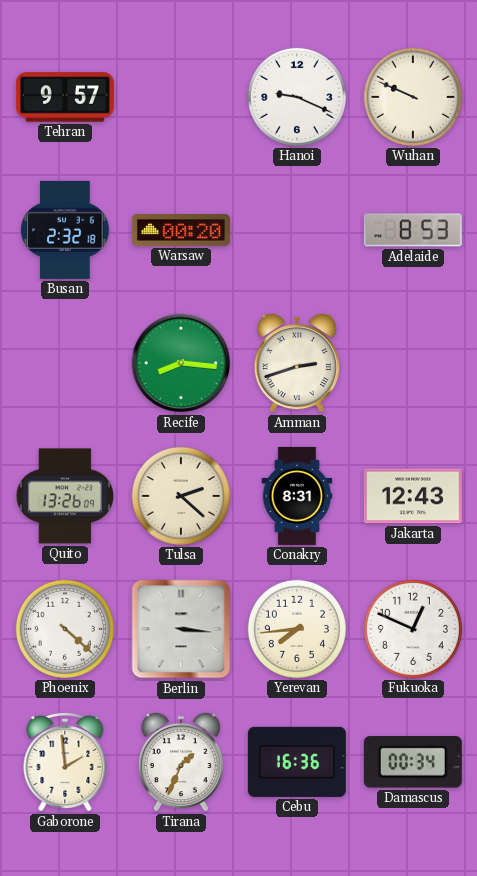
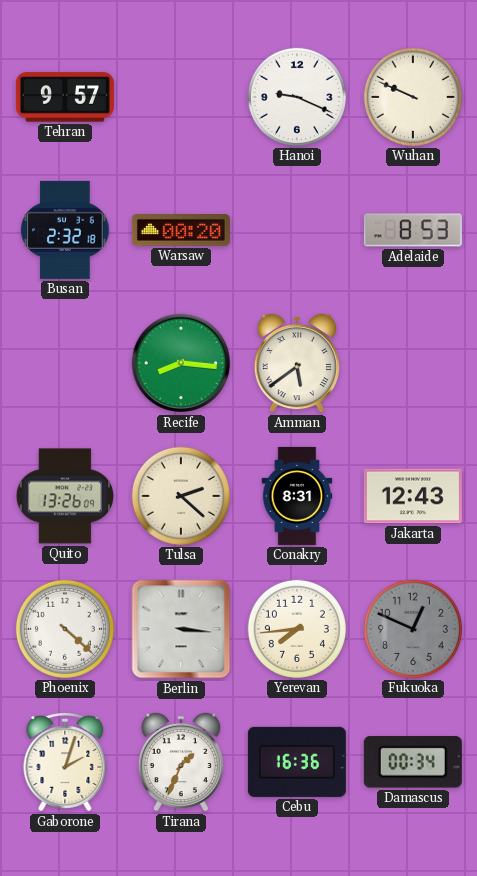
Amman: 2:42 -> 5:39
Fukuoka dial: white -> grey
Gaborone: 1:59 -> 2:03
